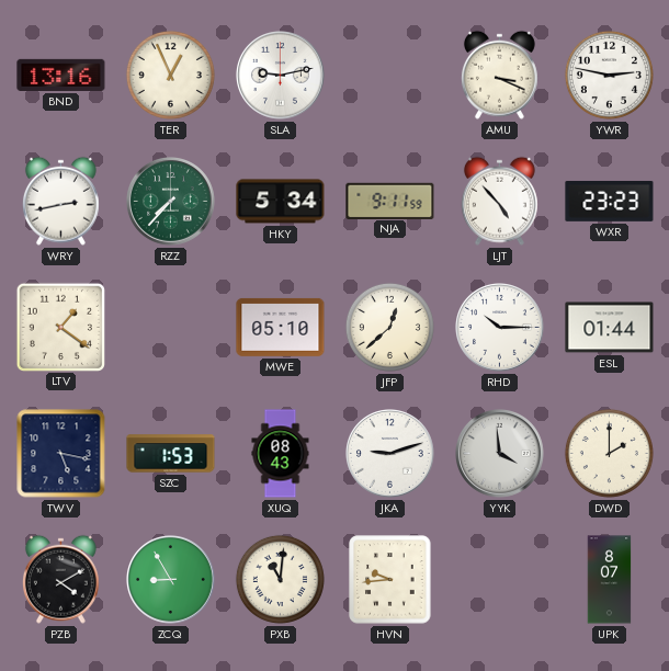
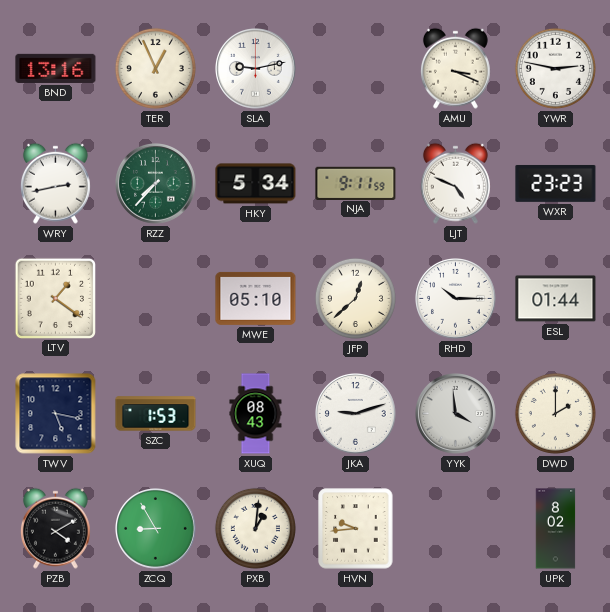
LJT: 4:53 -> 4:49
PXB: 11:01 -> 1:01
UPK: 8:07 -> 8:02
